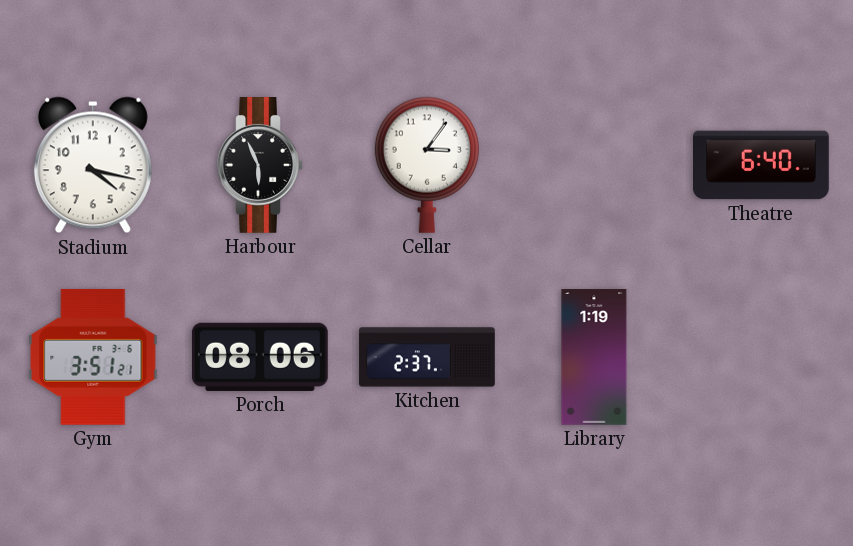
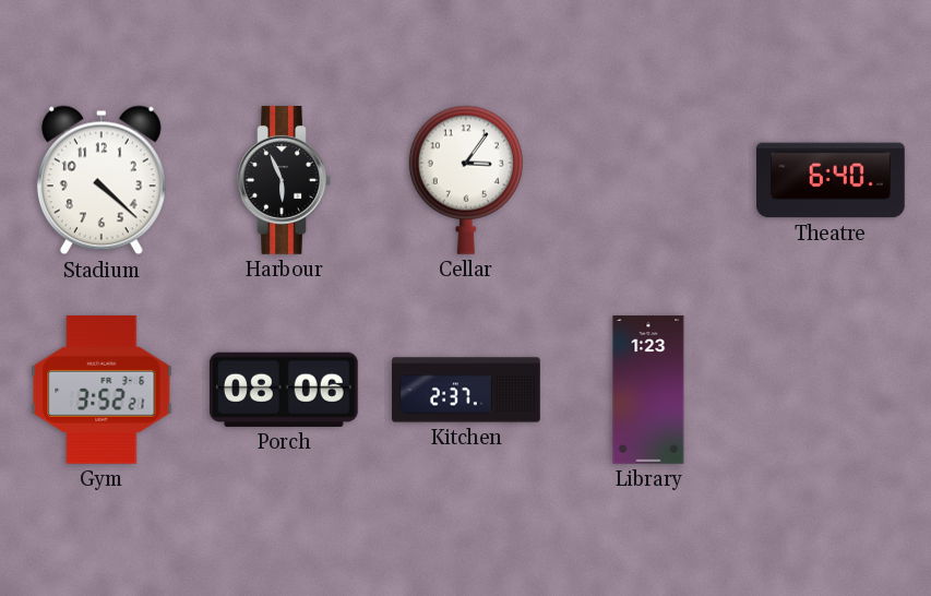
Stadium: 4:17 -> 4:22
Gym: 3:51 -> 3:52
Library: 1:19 -> 1:23
